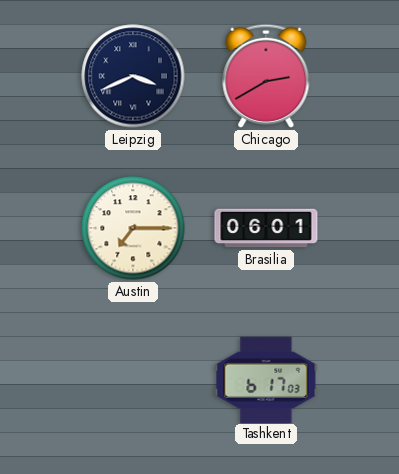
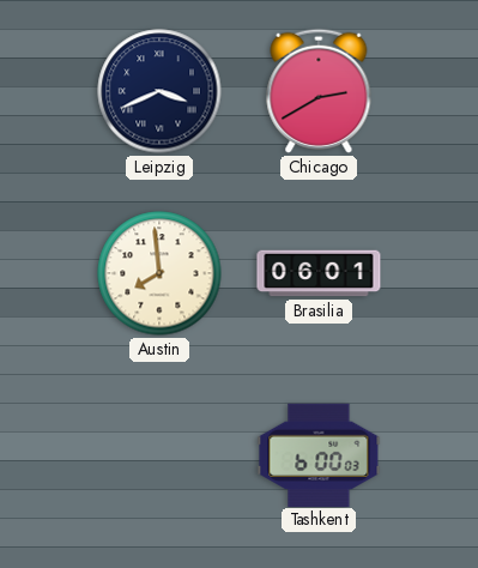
Austin: 7:15 -> 7:59
Tashkent: 6:17 -> 6:00
